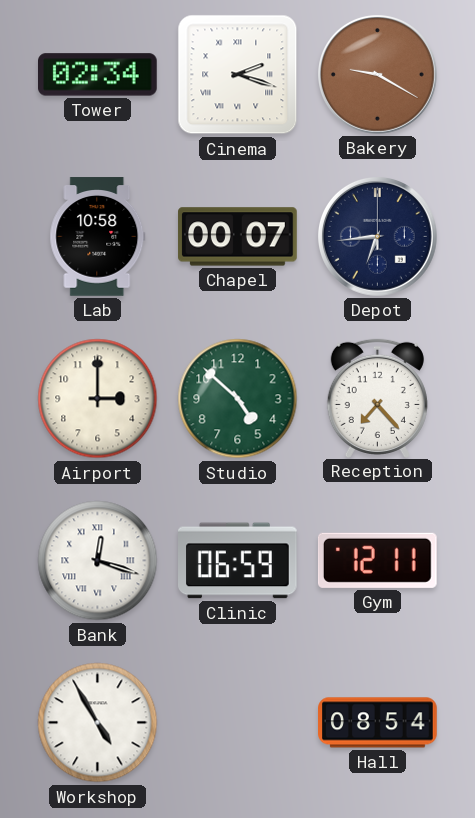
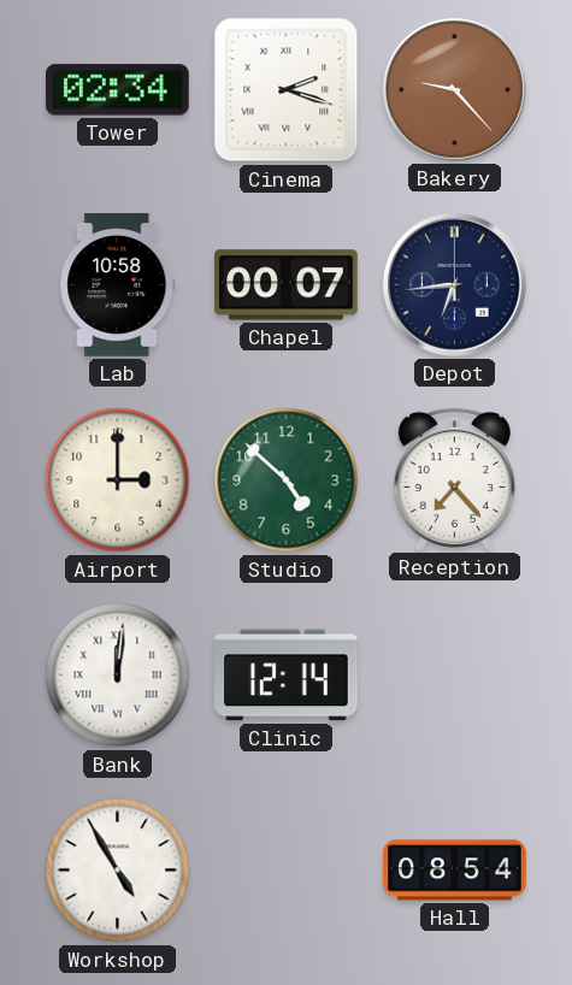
Bakery: 9:20 -> 9:23
Bank: 12:18 -> 12:01
Clinic: 06:59 -> 12:14
Gym: 12:11 -> none
